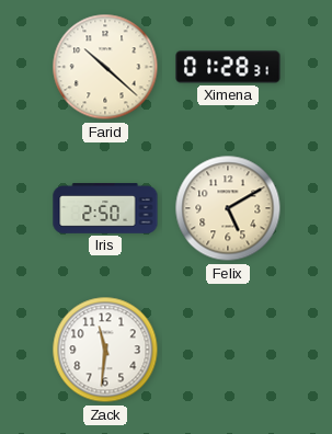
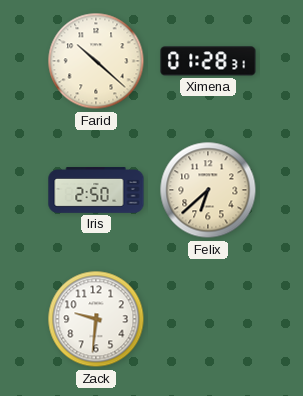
Felix: 5:10 -> 6:38
Zack: 11:31 -> 9:31
